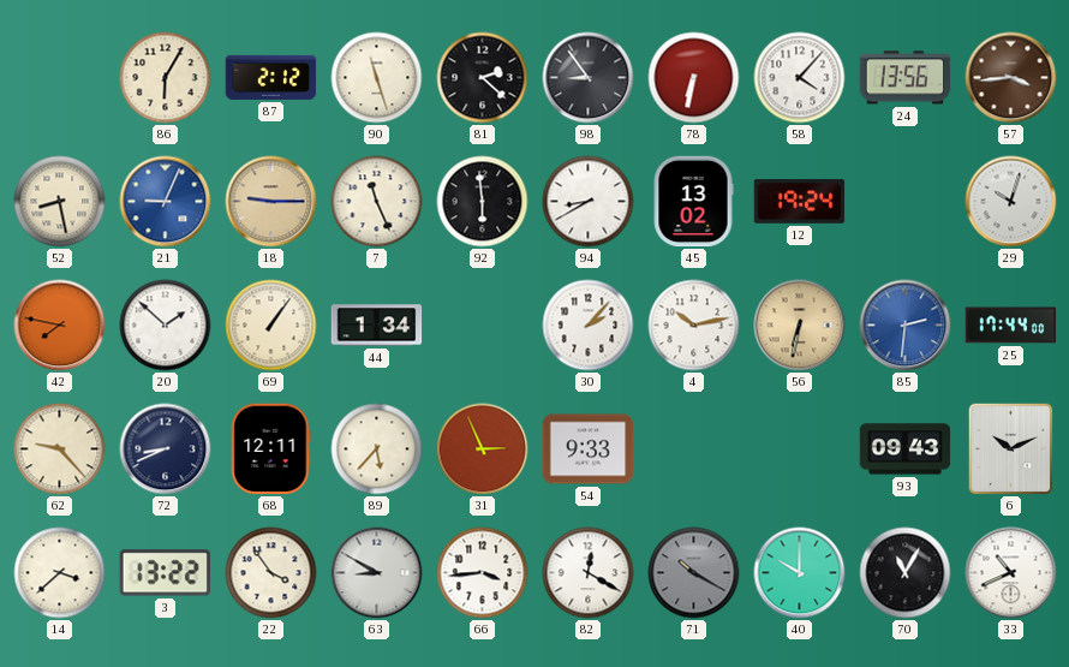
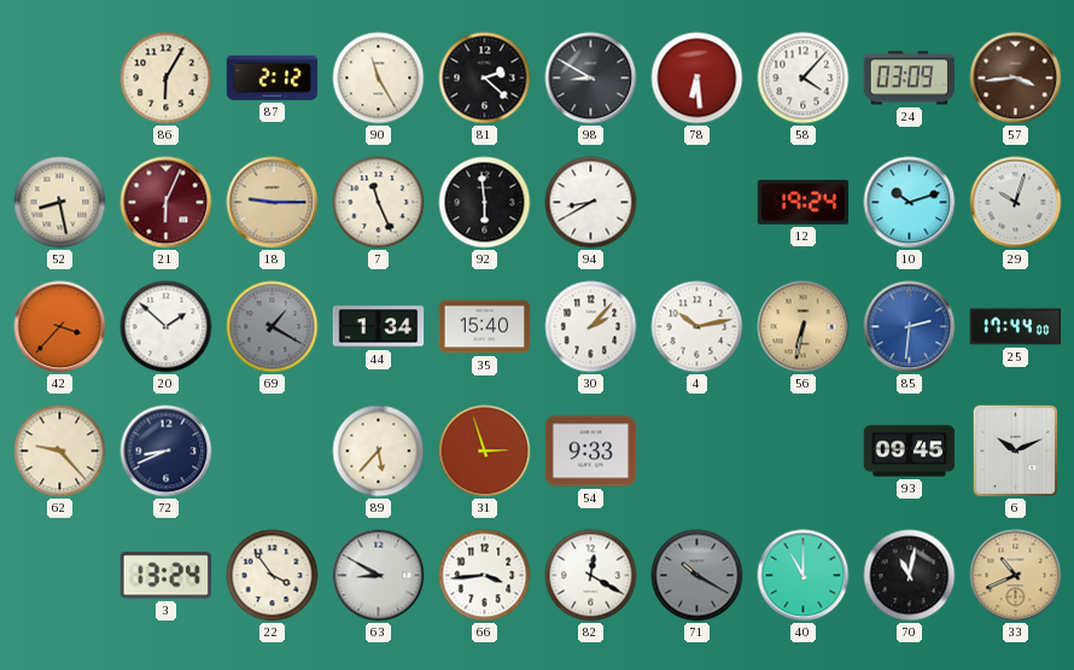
90: 11:27 -> 11:25
98: 8:54 -> 8:50
78: 6:32 -> 6:29
24: 13:56 -> 03:09
21: 9:04 -> 6:04
21 dial: blue -> burgundy
45: 13:02 -> none
10: none -> 10:12
42: 7:47 -> 3:37
69: 1:06 -> 1:20
69 dial: cream -> grey
35: none -> 15:40
68: 12:11 -> none
31: 2:56 -> 2:57
93: 09:43 -> 09:45
14: 3:38 -> none
3: 13:22 -> 13:24
40: 10:00 -> 11:00
70: 11:05 -> 11:02
33 dial: white -> champagne
